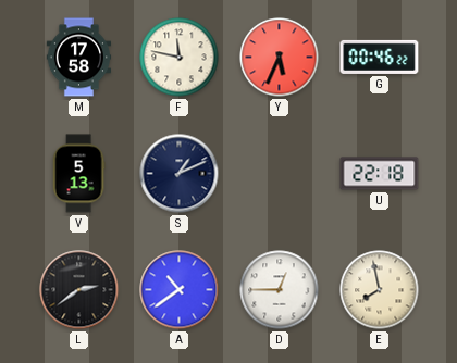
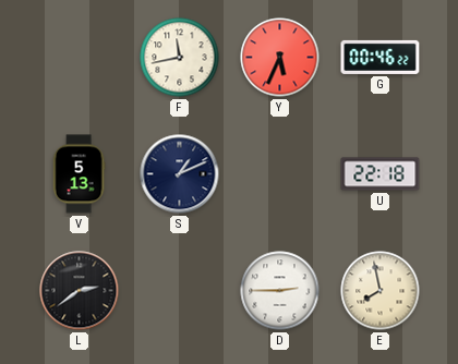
M: 17:58 -> none
F: 11:47 -> 11:43
A: 10:39 -> none
D: 12:45 -> 2:45
